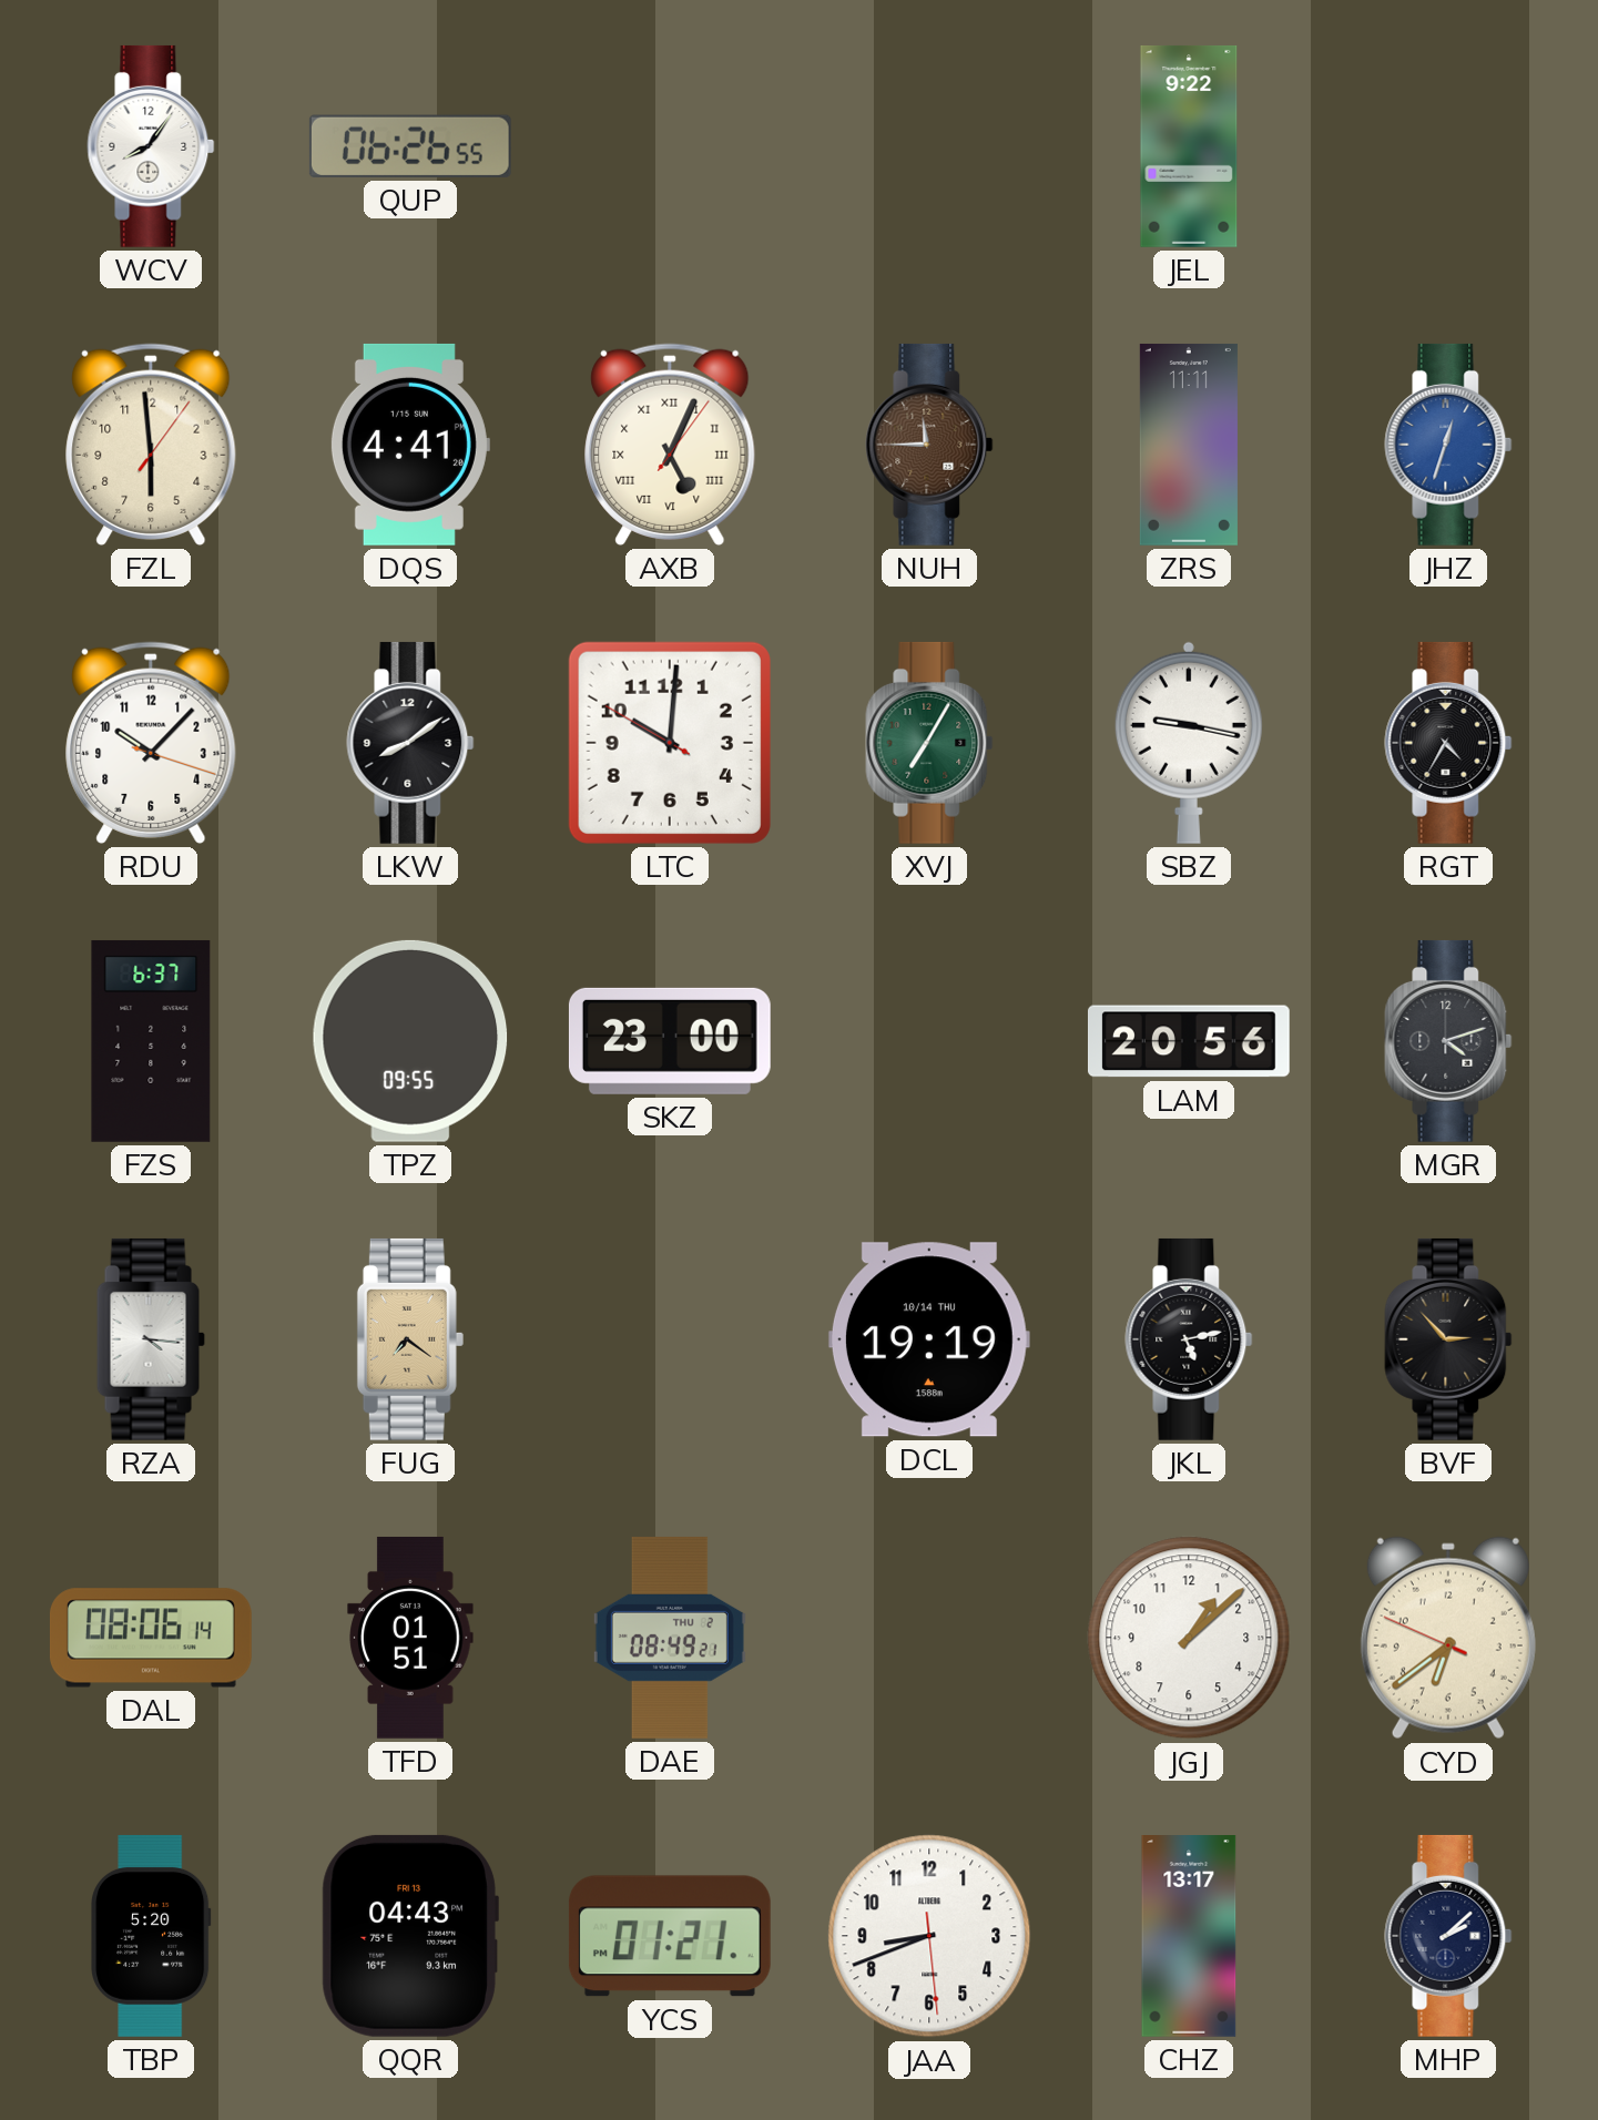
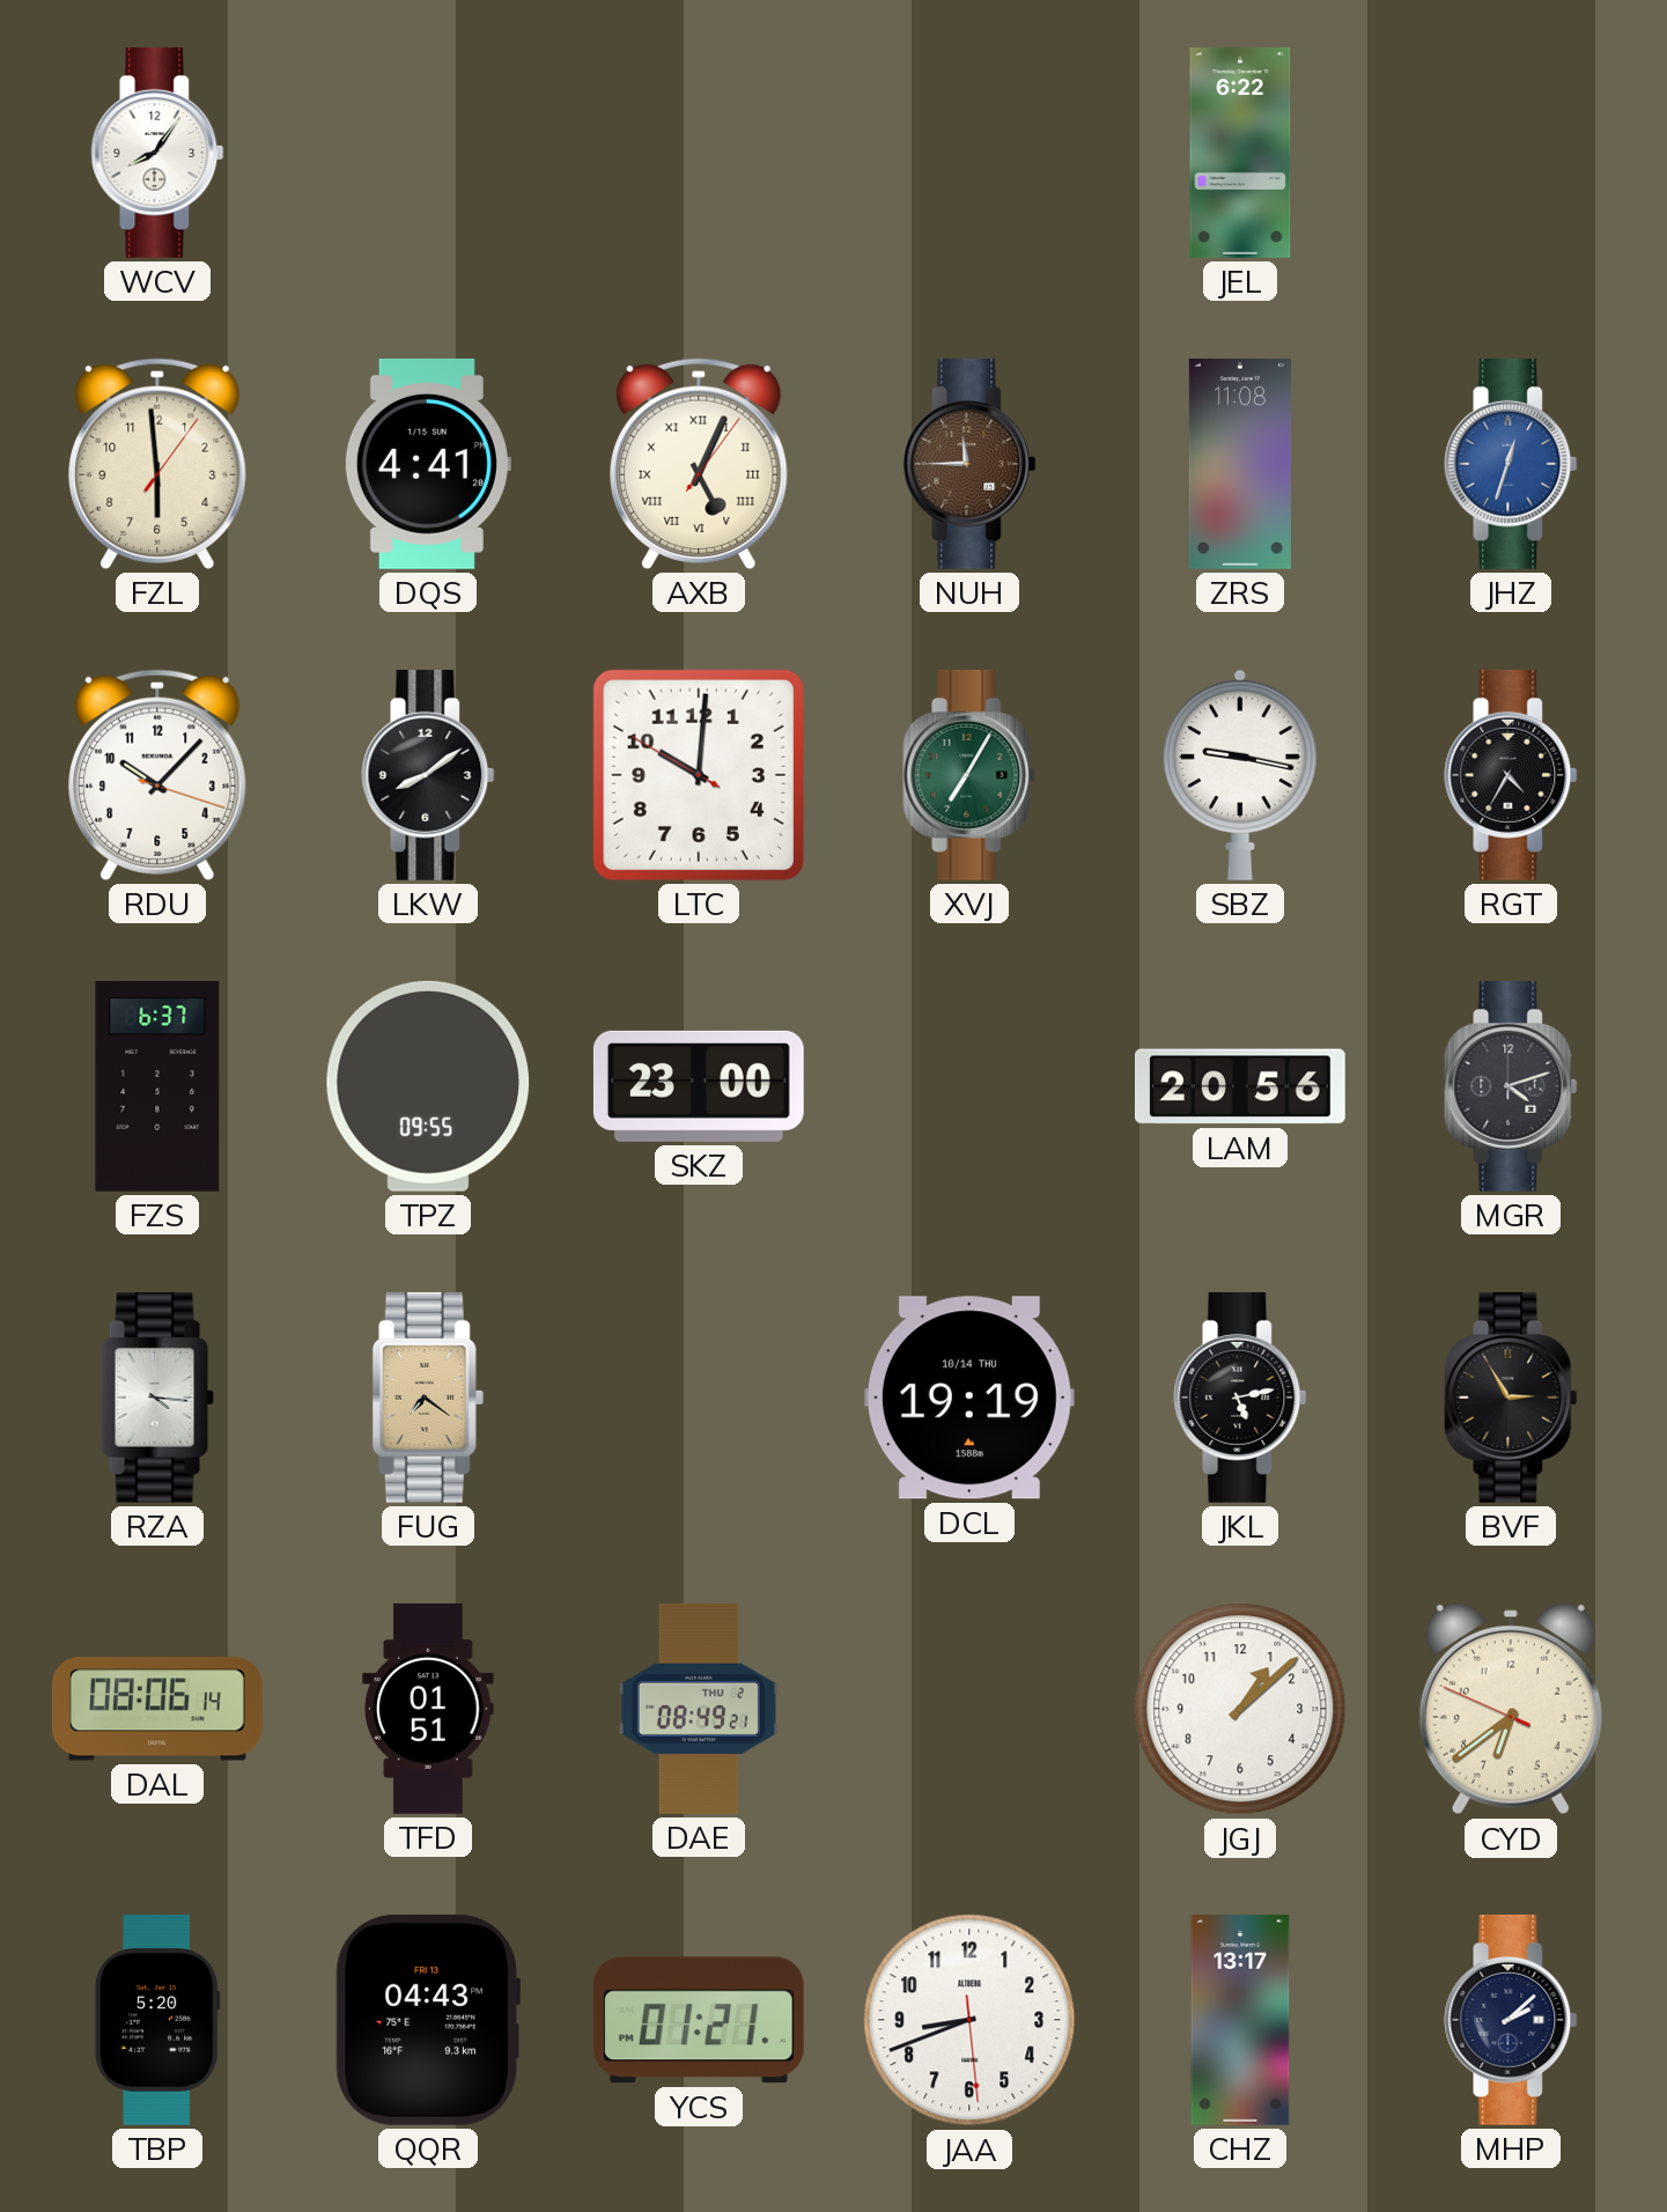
QUP: 06:26 -> none
JEL: 9:22 -> 6:22
ZRS: 11:11 -> 11:08
BVF: 2:53 -> 2:55
